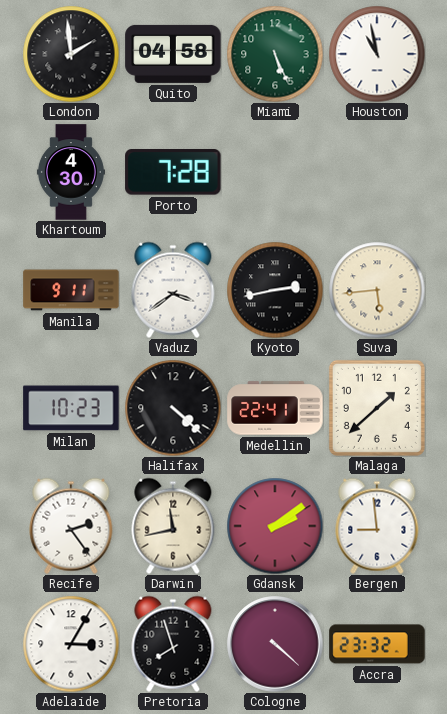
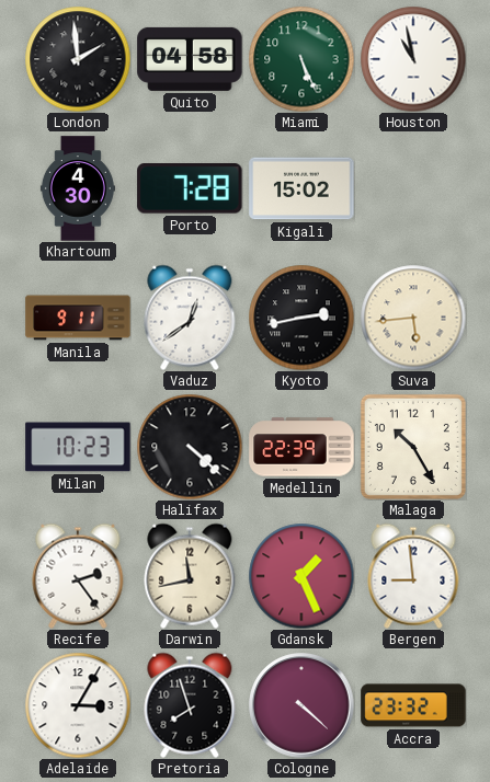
Kigali: none -> 15:02
Vaduz: 3:39 -> 12:39
Medellin: 22:41 -> 22:39
Malaga: 1:38 -> 10:25
Gdansk: 2:09 -> 1:26
